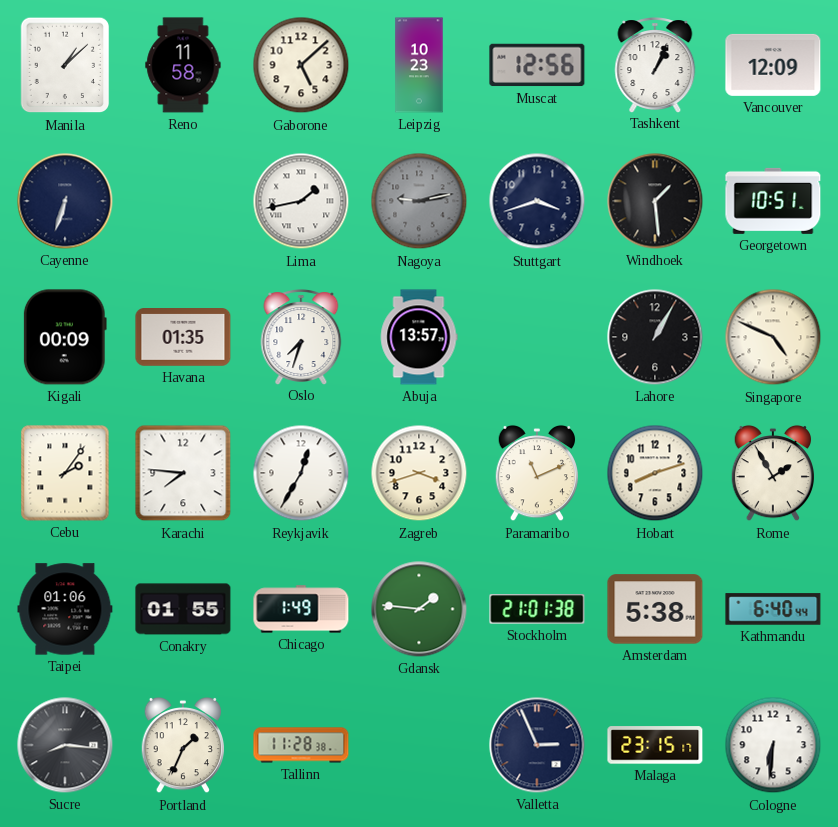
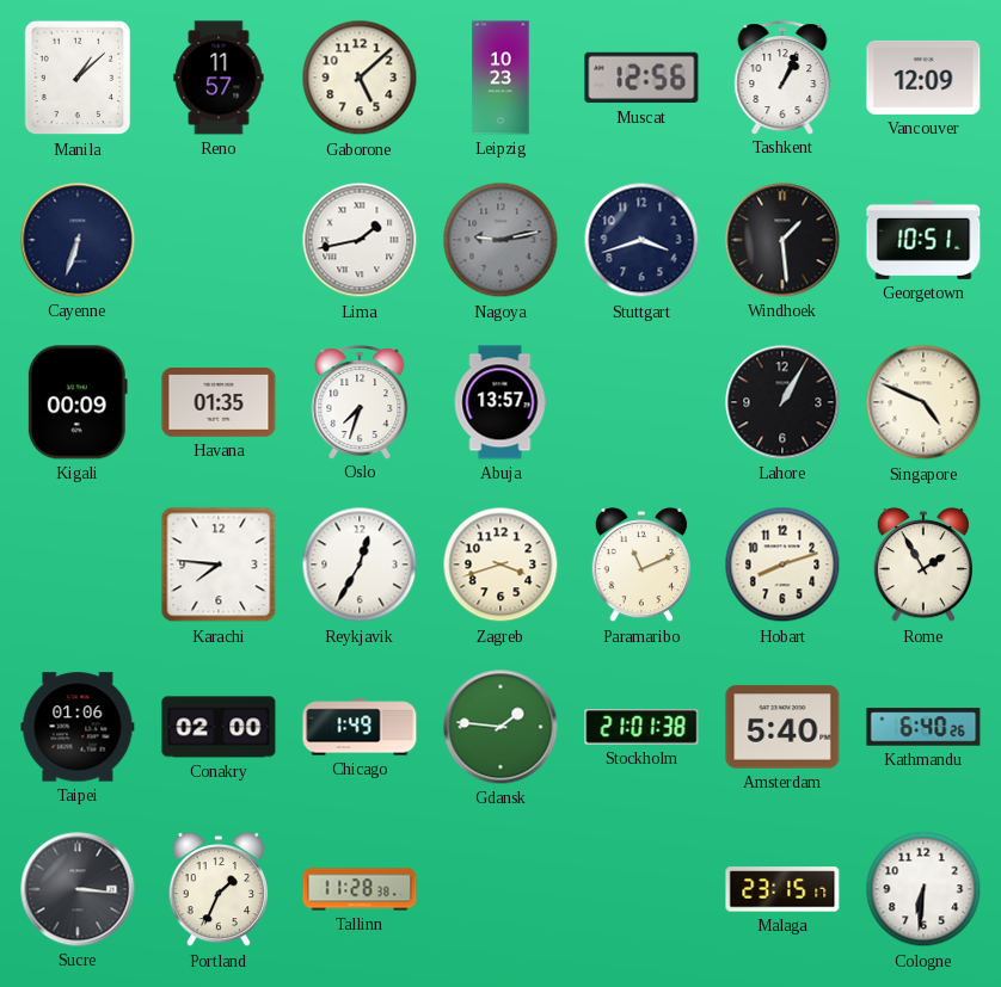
Reno: 11:58 -> 11:57
Cebu: 2:06 -> none
Conakry: 01:55 -> 02:00
Amsterdam: 5:38 -> 5:40
Kathmandu: 6:40:44 -> 6:40:26
Sucre: 8:16 -> 3:16
Valletta: 2:56 -> none
